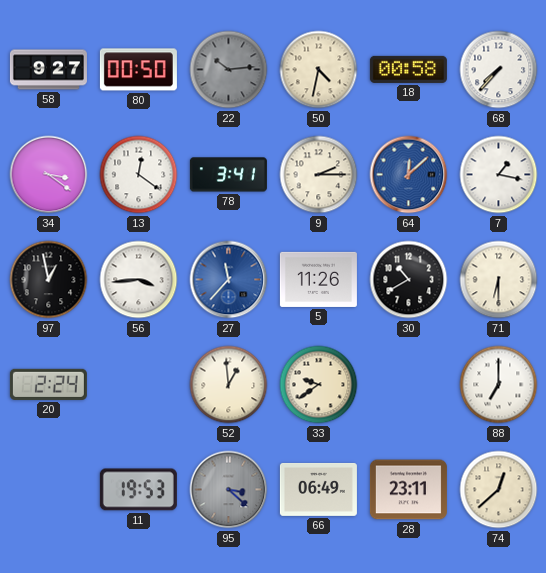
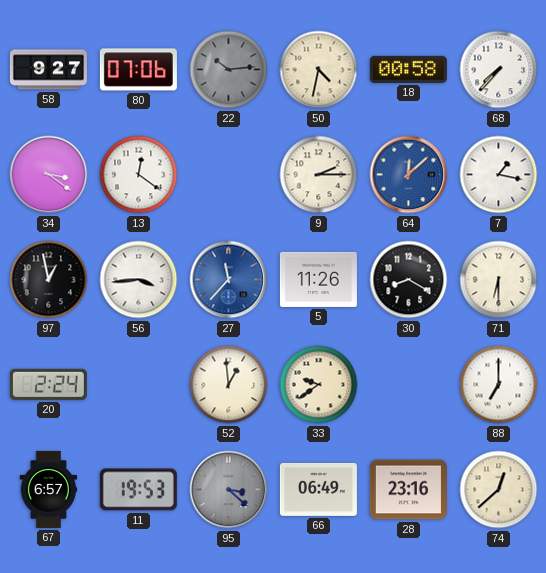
80: 00:50 -> 07:06
78: 3:41 -> none
30: 10:40 -> 8:20
67: none -> 6:57
28: 23:11 -> 23:16
